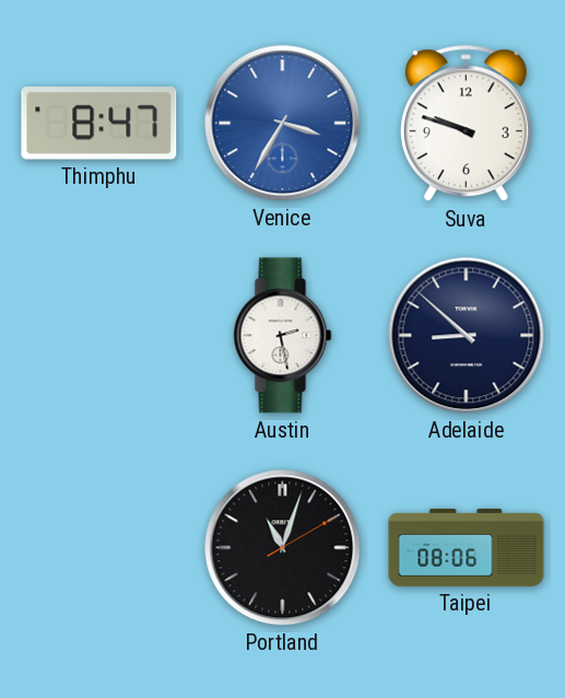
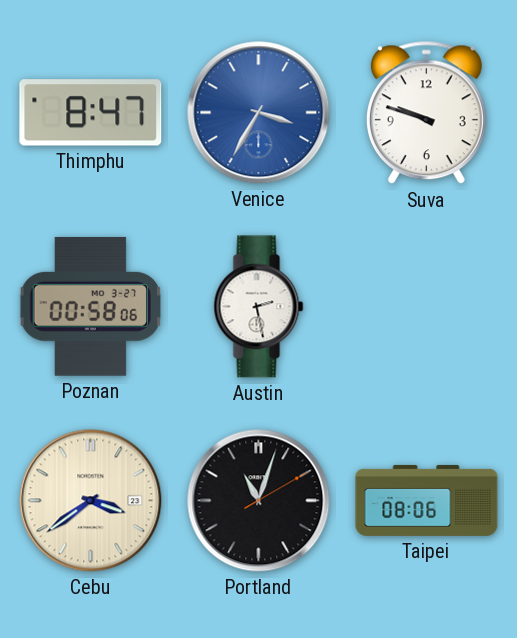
Poznan: none -> 00:58
Adelaide: 8:52 -> none
Cebu: none -> 3:39
